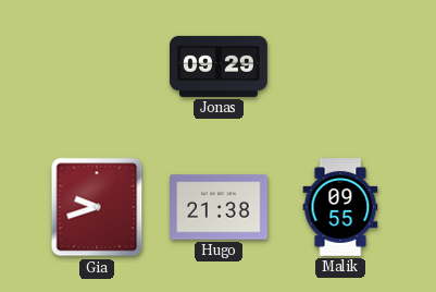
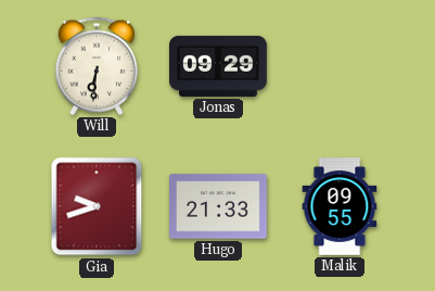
Will: none -> 6:31
Hugo: 21:38 -> 21:33
